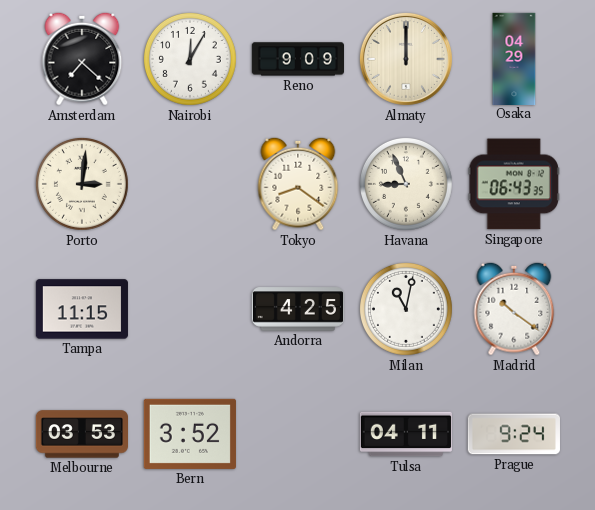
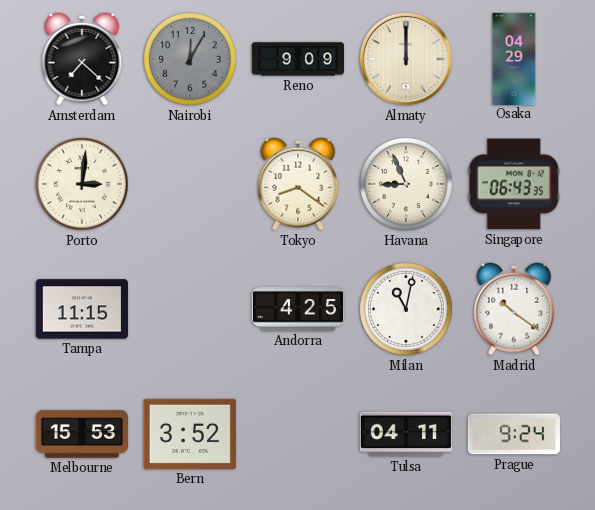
Nairobi dial: white -> grey
Melbourne: 03:53 -> 15:53
